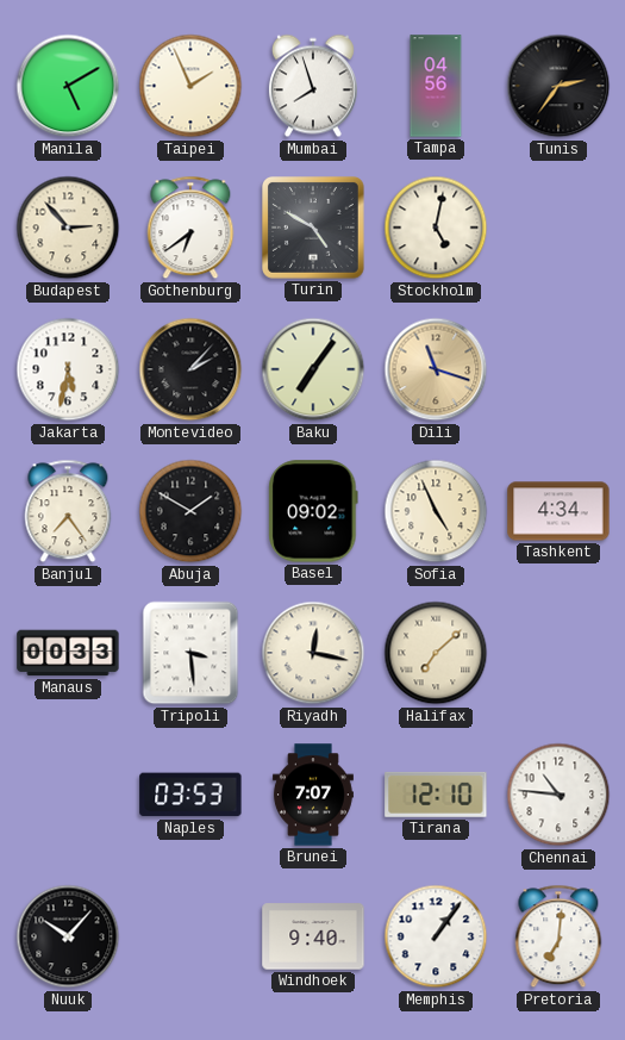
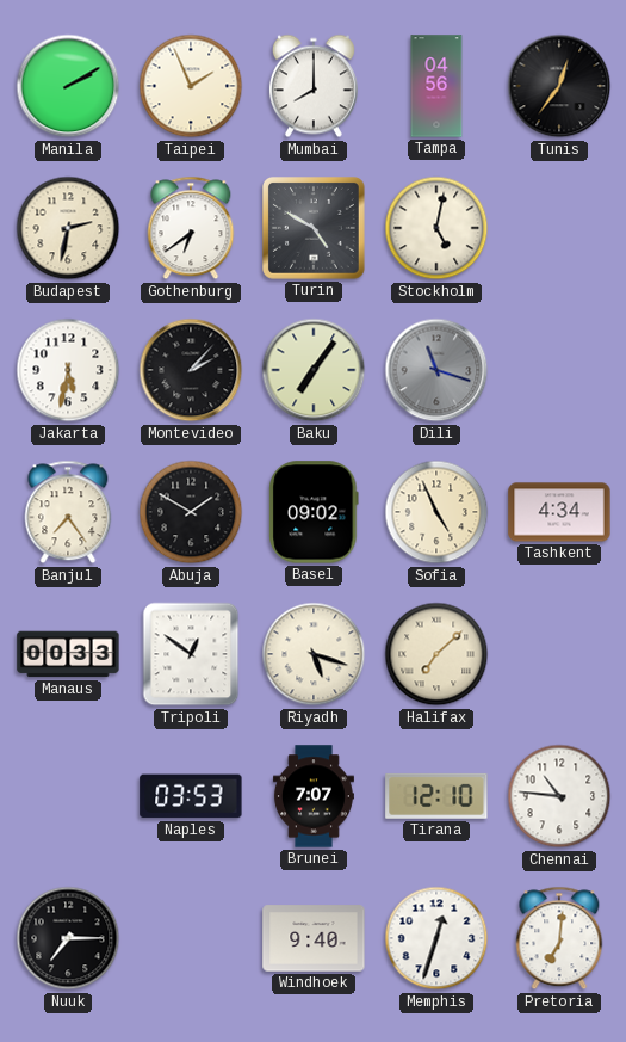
Manila: 5:10 -> 2:10
Mumbai: 7:57 -> 8:00
Tunis: 2:36 -> 12:36
Budapest: 2:53 -> 2:32
Dili dial: champagne -> grey
Tripoli: 3:29 -> 12:51
Riyadh: 12:17 -> 5:18
Nuuk: 10:07 -> 7:15
Memphis: 1:06 -> 12:33
